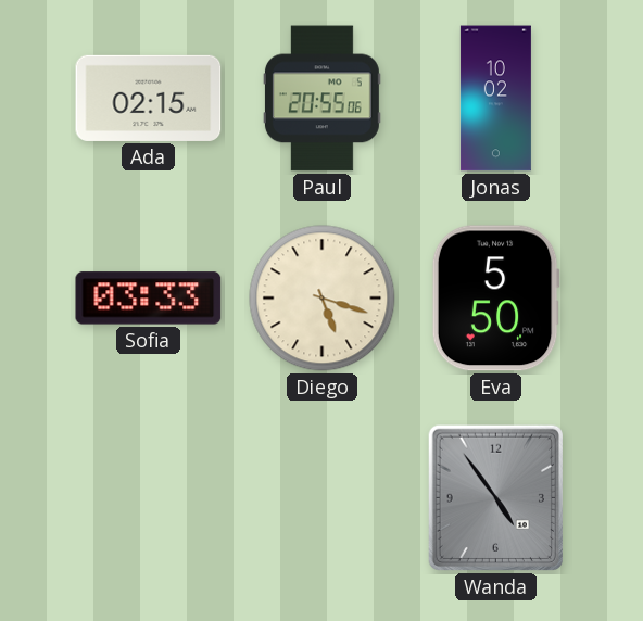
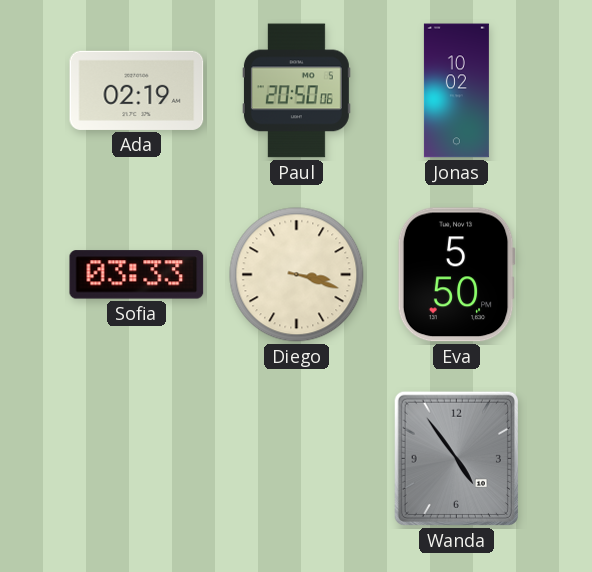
Ada: 02:15 -> 02:19
Paul: 20:55 -> 20:50
Diego: 5:18 -> 3:18
